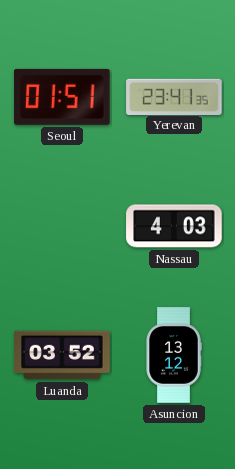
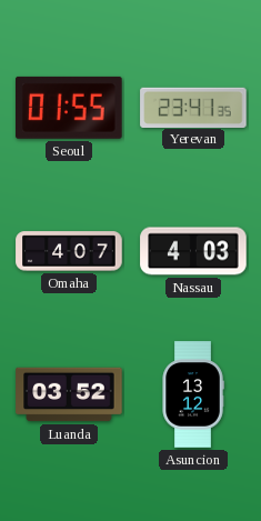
Seoul: 01:51 -> 01:55
Omaha: none -> 4:07
